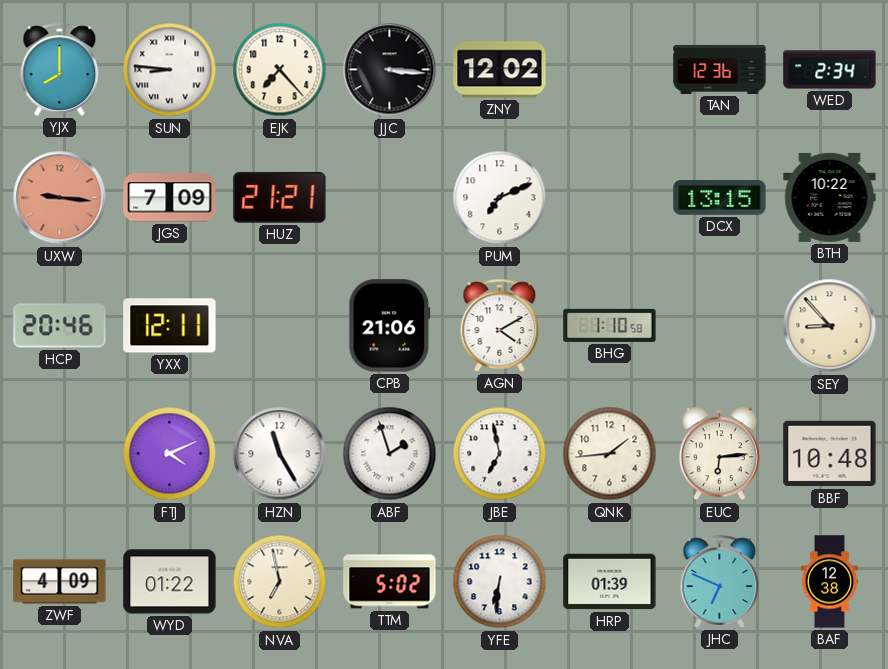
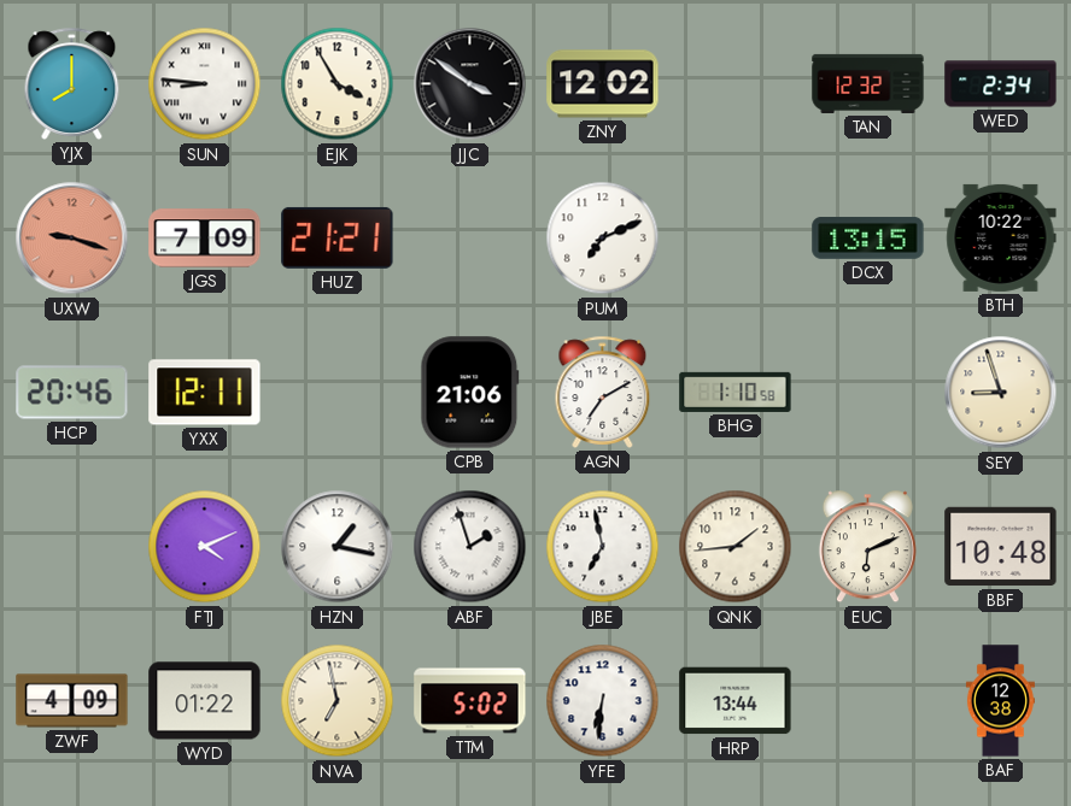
EJK: 7:23 -> 3:55
JJC: 3:16 -> 3:51
TAN: 12:36 -> 12:32
UXW: 9:16 -> 9:18
AGN: 4:10 -> 7:10
SEY: 8:53 -> 8:57
HZN: 11:25 -> 1:17
EUC: 6:14 -> 6:11
HRP: 01:39 -> 13:44
JHC: 6:49 -> none
